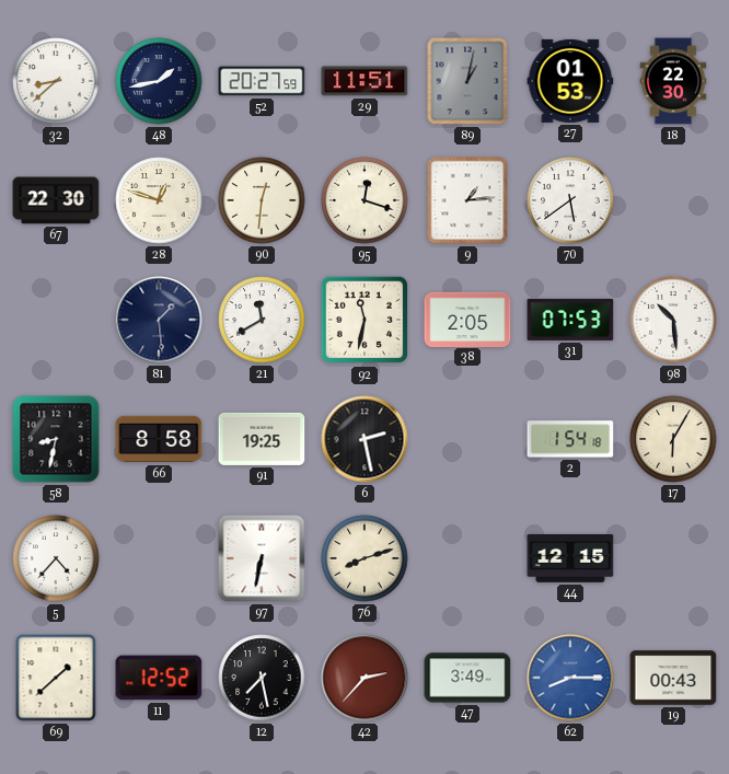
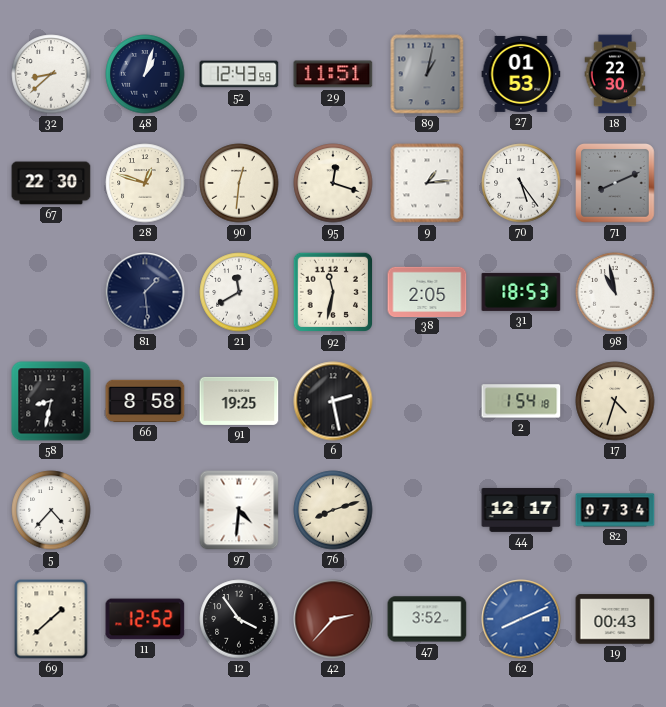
48: 1:43 -> 1:03
52: 20:27 -> 12:43
70: 5:39 -> 5:24
71: none -> 8:11
31: 07:53 -> 18:53
98: 10:29 -> 10:58
17: 6:05 -> 4:33
97: 6:32 -> 4:31
44: 12:15 -> 12:17
82: none -> 07:34
12: 7:28 -> 3:54
47: 3:49 -> 3:52
62: 8:15 -> 8:11
